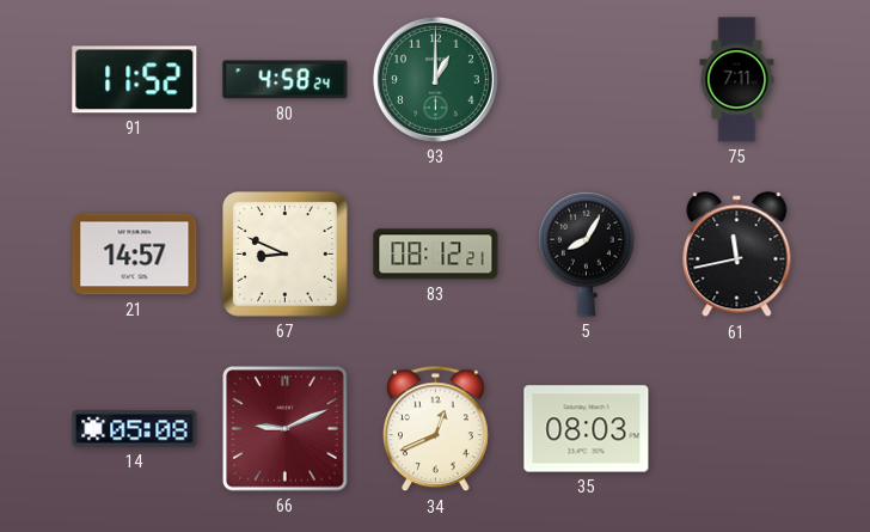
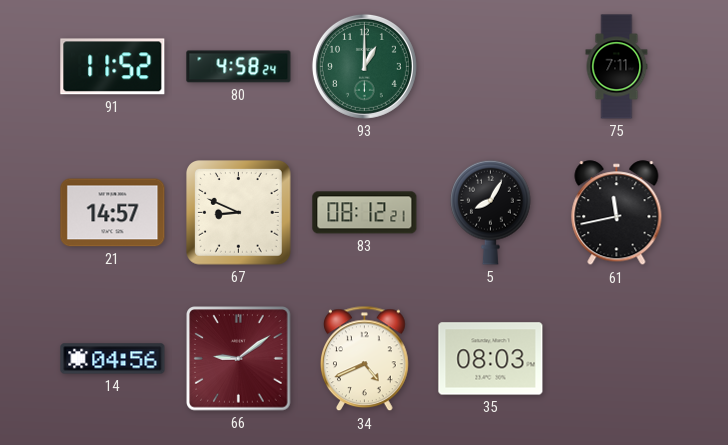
14: 05:08 -> 04:56
66: 9:11 -> 9:09
34: 12:41 -> 4:41
